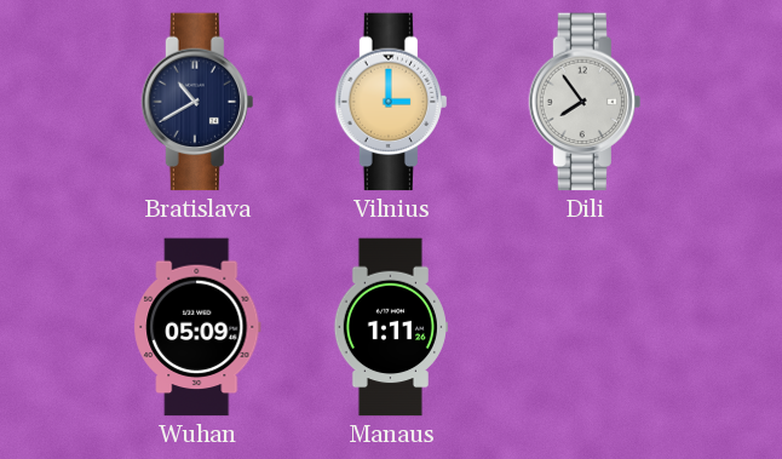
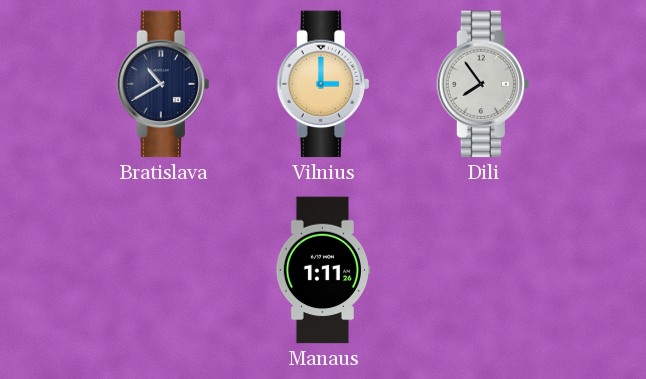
Wuhan: 05:09 -> none
